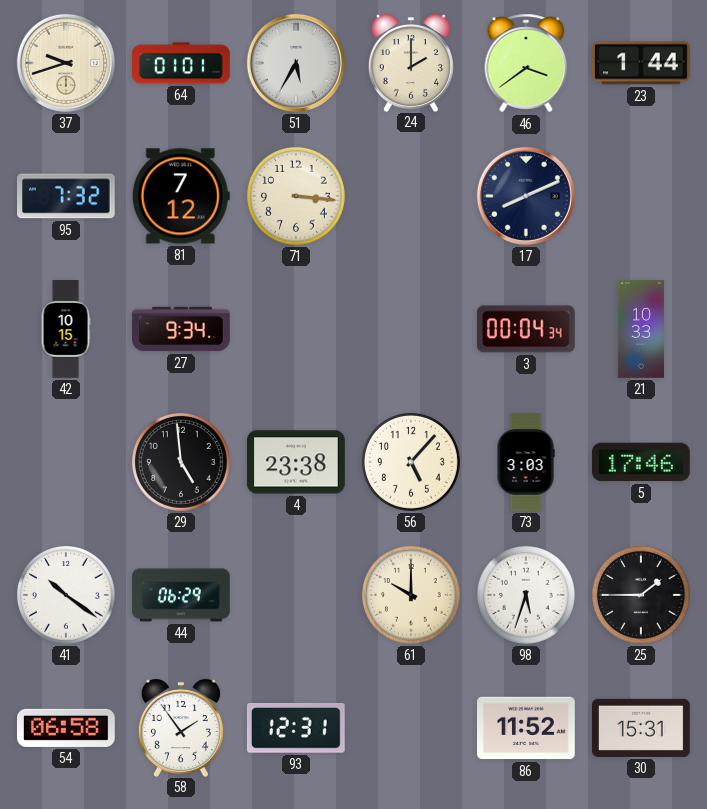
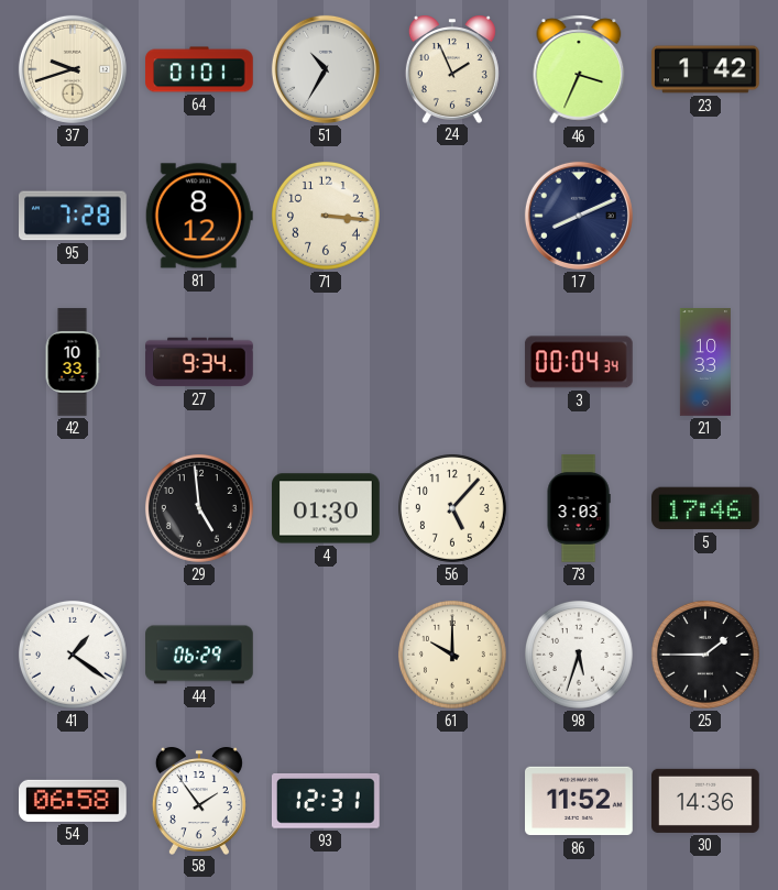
51: 5:35 -> 10:35
24: 2:00 -> 1:56
46: 3:39 -> 3:34
23: 1:44 -> 1:42
95: 7:32 -> 7:28
81: 7:12 -> 8:12
42: 10:15 -> 10:33
4: 23:38 -> 01:30
41: 10:21 -> 1:21
30: 15:31 -> 14:36
